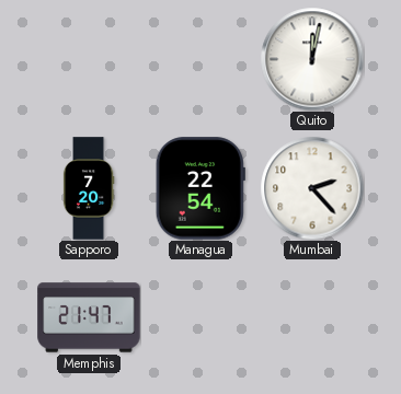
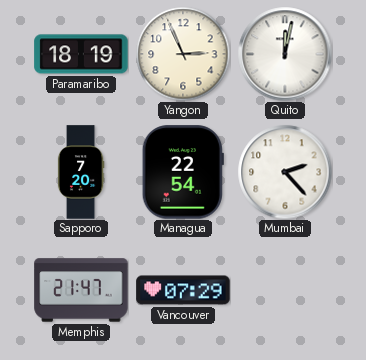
Paramaribo: none -> 18:19
Yangon: none -> 2:56
Vancouver: none -> 07:29
